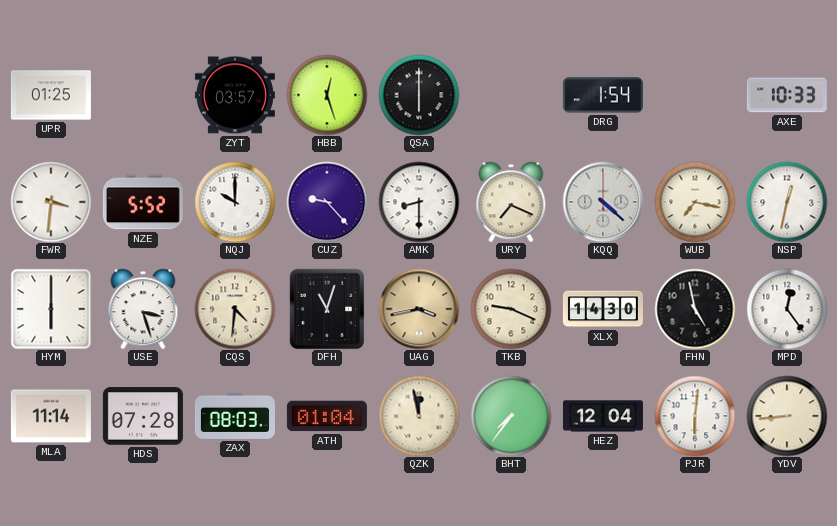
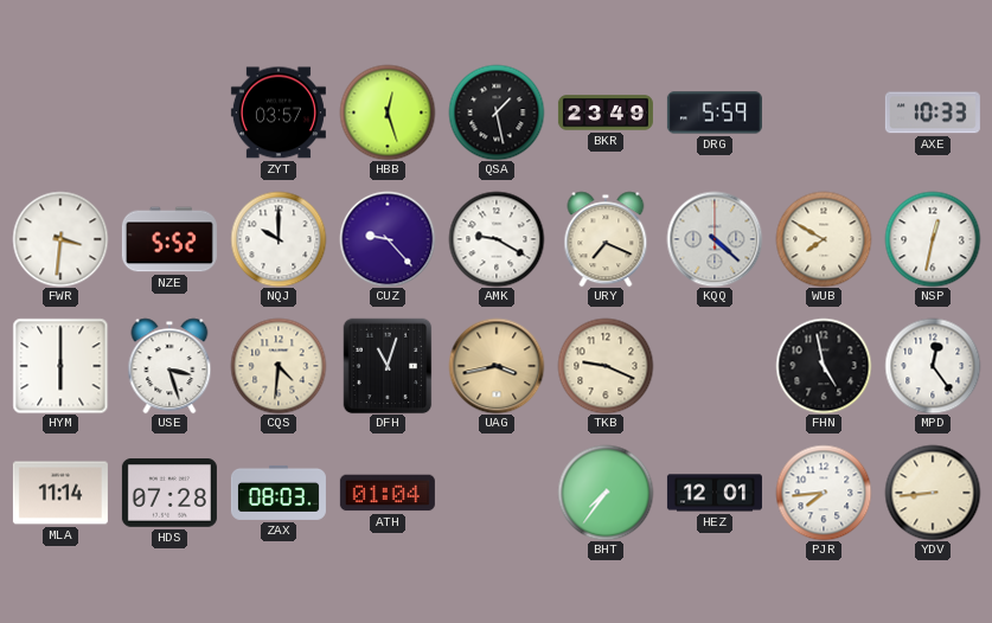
UPR: 01:25 -> none
QSA: 6:00 -> 1:28
BKR: none -> 23:49
DRG: 1:54 -> 5:59
AMK: 8:30 -> 9:20
WUB: 7:17 -> 7:50
XLX: 14:30 -> none
QZK: 11:58 -> none
HEZ: 12:04 -> 12:01
PJR: 6:01 -> 7:44
